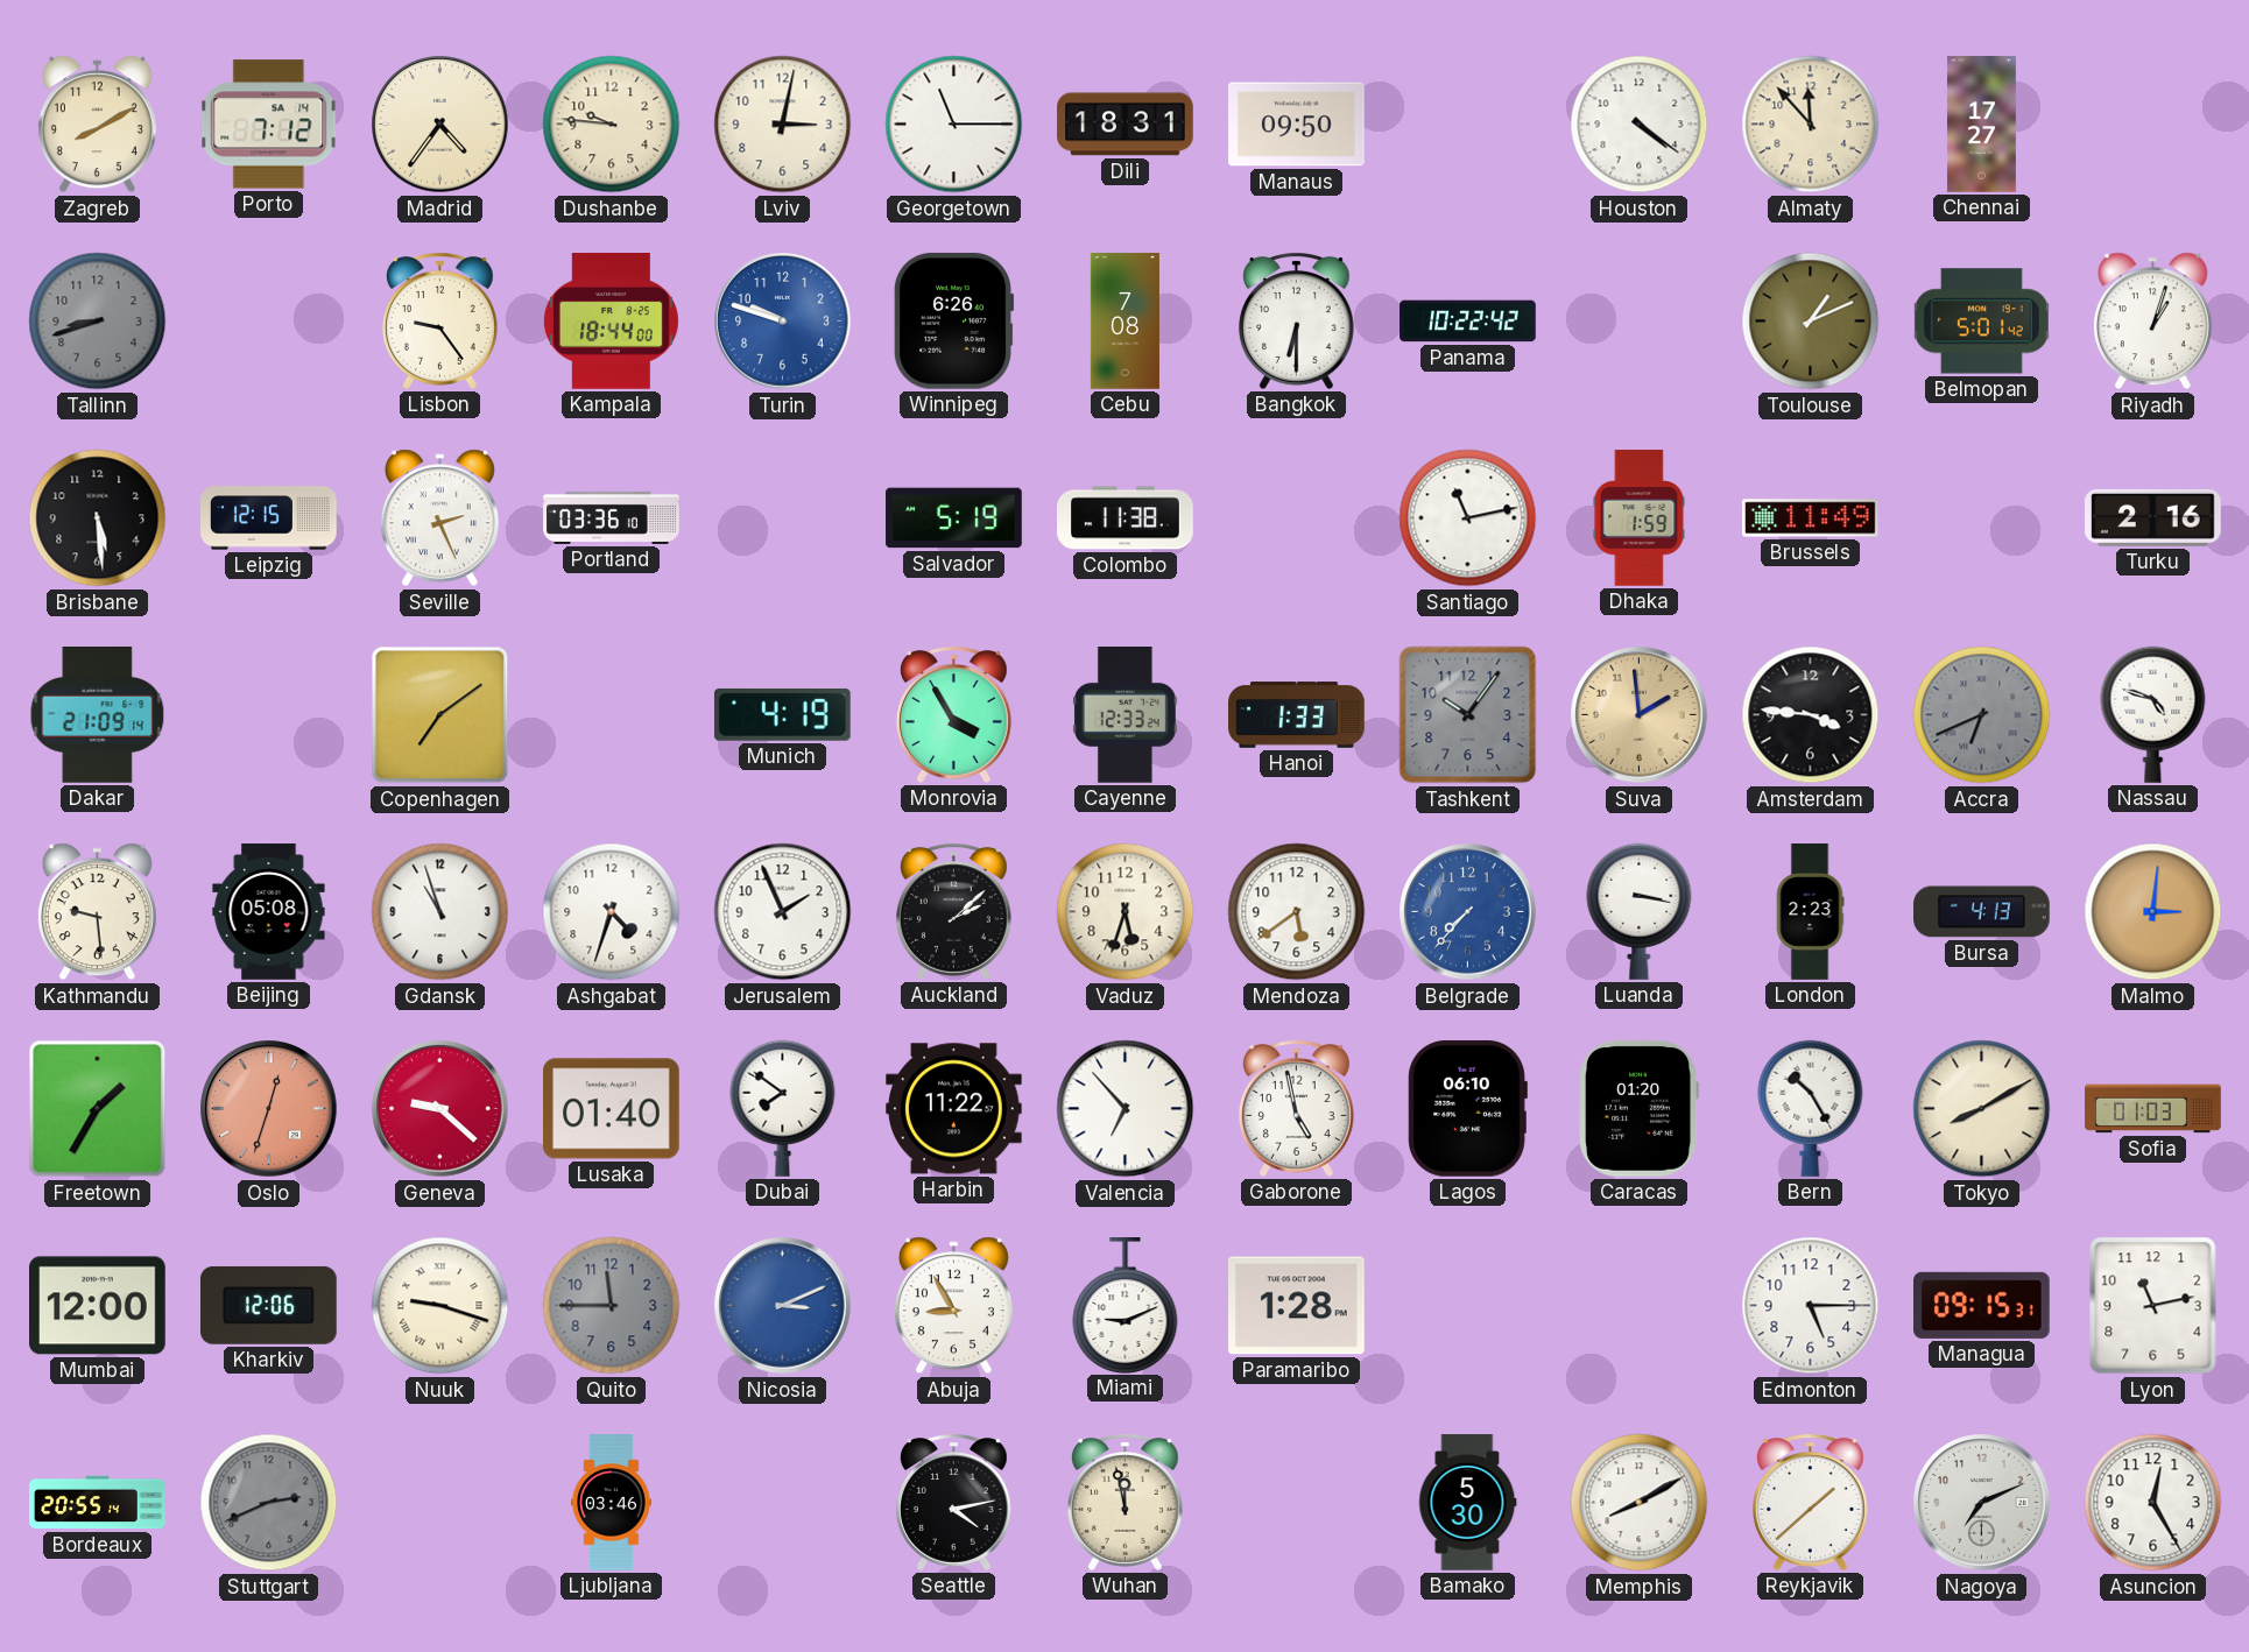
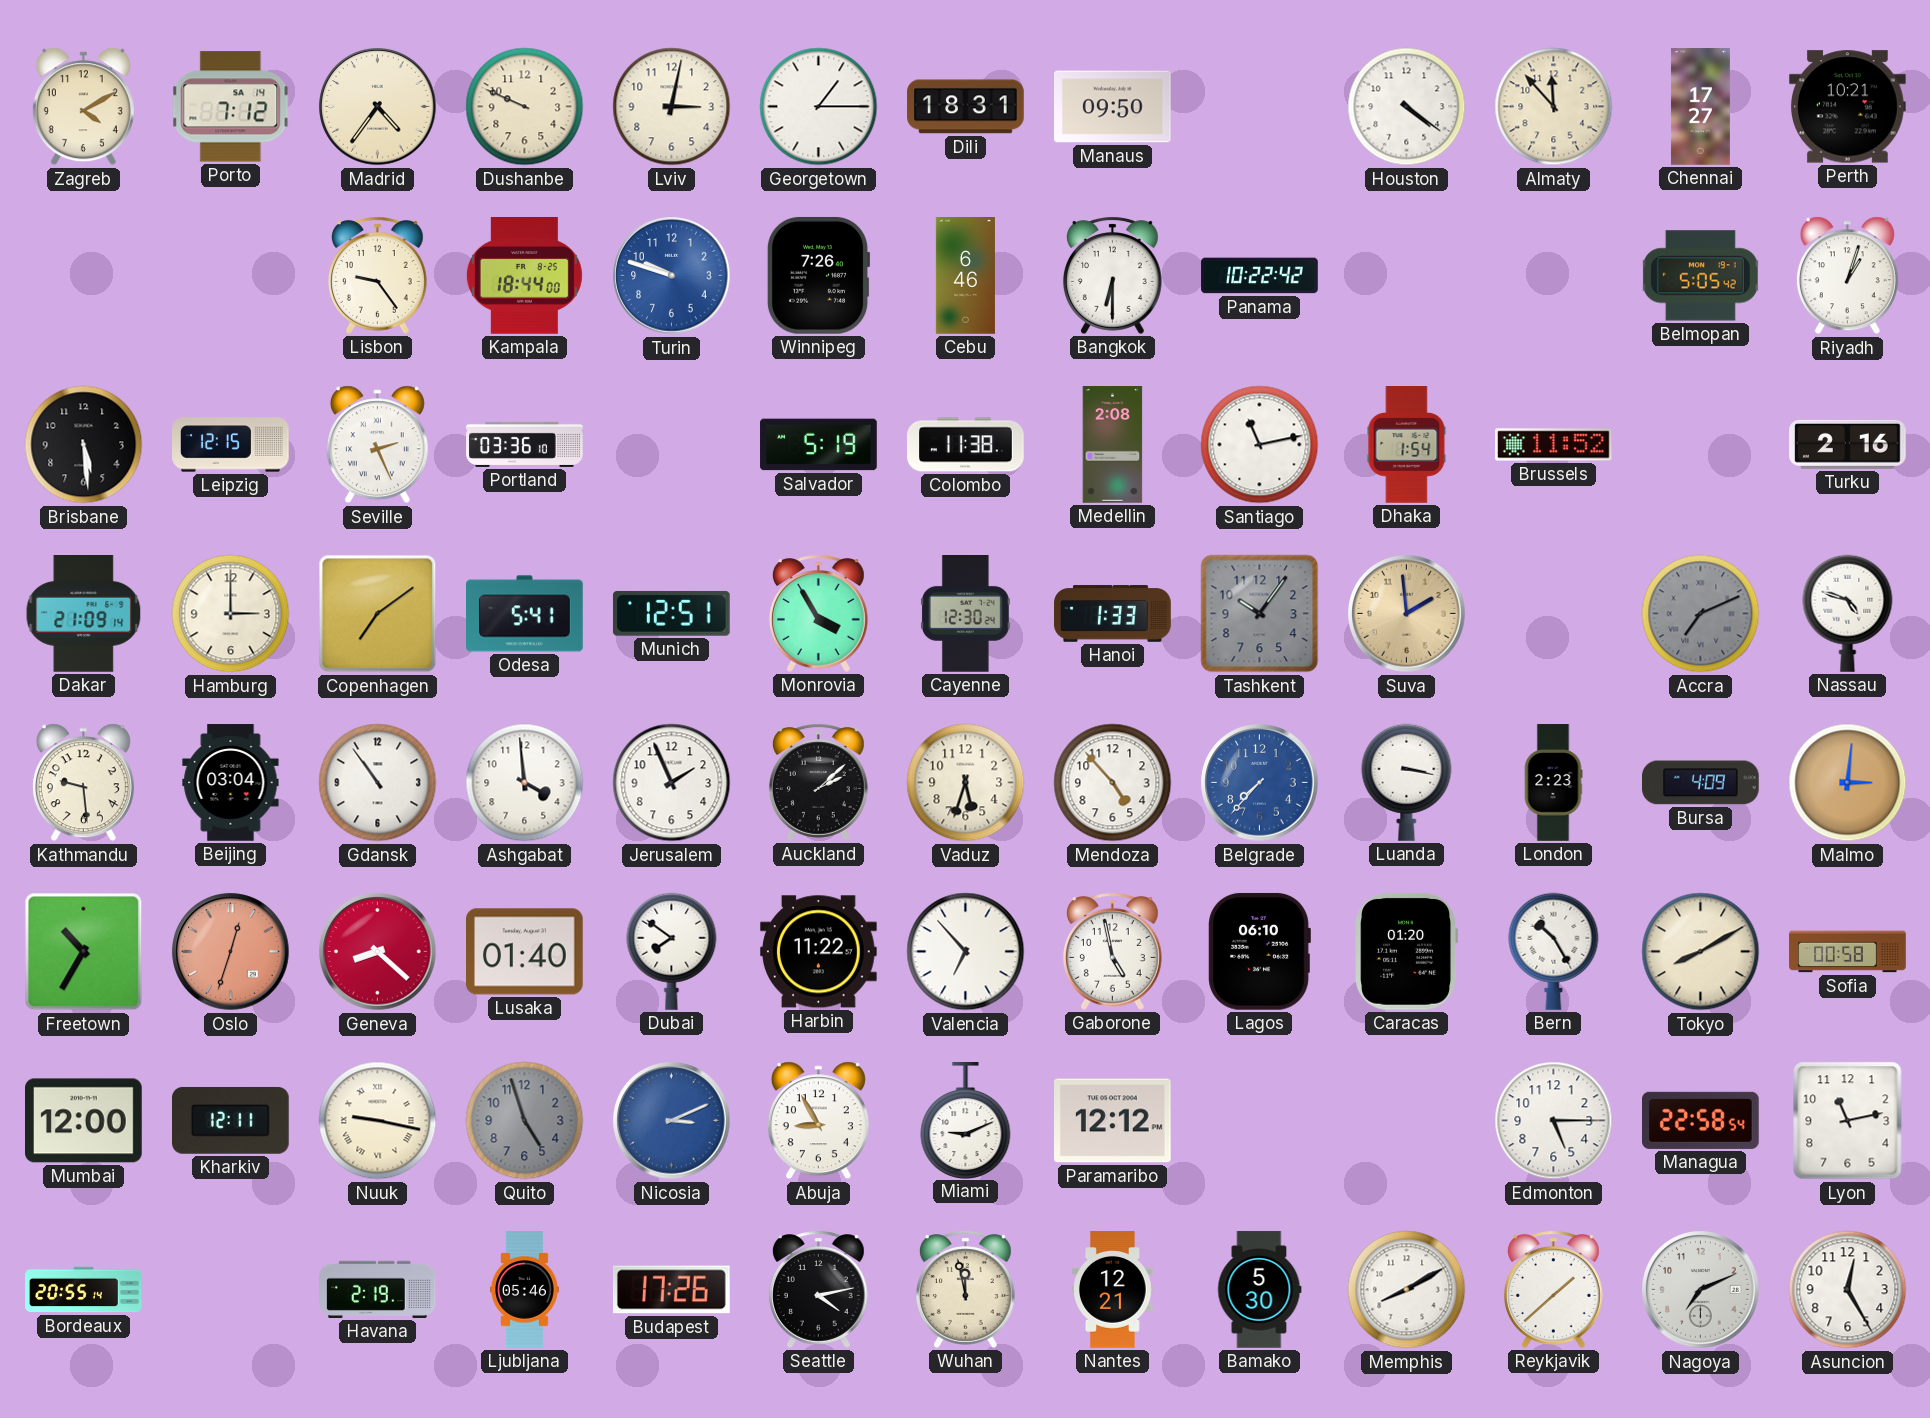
Zagreb: 8:10 -> 4:10
Dushanbe: 9:46 -> 9:49
Georgetown: 11:15 -> 1:15
Perth: none -> 10:21
Tallinn: 8:42 -> none
Winnipeg: 6:26 -> 7:26
Cebu: 7:08 -> 6:46
Toulouse: 1:11 -> none
Belmopan: 5:01 -> 5:05
Medellin: none -> 2:08
Dhaka: 1:59 -> 1:54
Brussels: 11:49 -> 11:52
Hamburg: none -> 3:00
Odesa: none -> 5:41
Munich: 4:19 -> 12:51
Cayenne: 12:33 -> 12:30
Amsterdam: 3:46 -> none
Accra: 6:41 -> 7:11
Beijing: 05:08 -> 03:04
Gdansk: 10:57 -> 10:54
Ashgabat: 4:33 -> 3:59
Mendoza: 5:39 -> 4:53
Bursa: 4:13 -> 4:09
Freetown: 1:35 -> 10:35
Geneva: 9:22 -> 8:22
Sofia: 01:03 -> 00:58
Kharkiv: 12:06 -> 12:11
Nuuk: 9:18 -> 9:17
Quito: 11:45 -> 4:57
Paramaribo: 1:28 -> 12:12
Managua: 09:15 -> 22:58
Stuttgart: 2:41 -> none
Havana: none -> 2:19
Ljubljana: 03:46 -> 05:46
Budapest: none -> 17:26
Nantes: none -> 12:21
